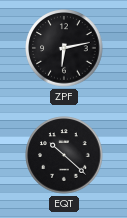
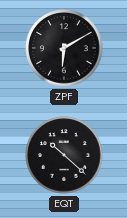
ZPF: 6:13 -> 6:10
